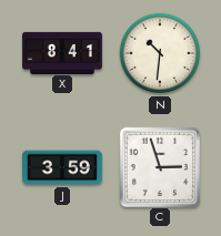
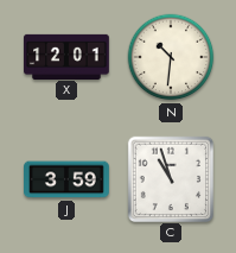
X: 8:41 -> 12:01
C: 2:57 -> 10:57
